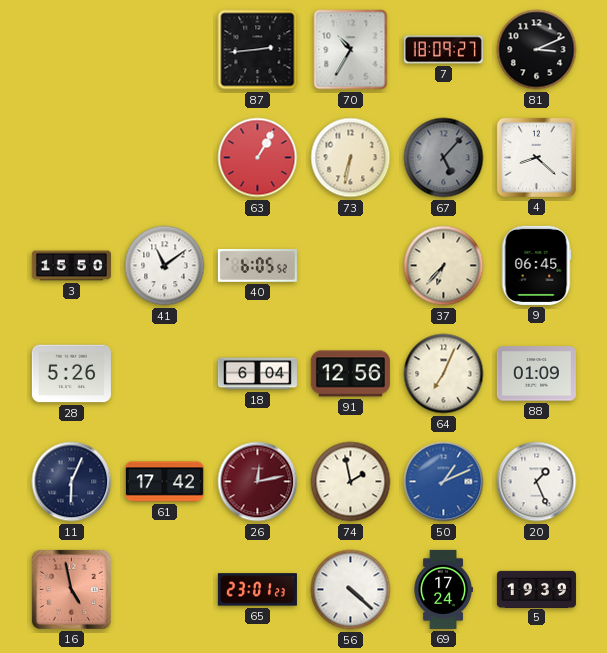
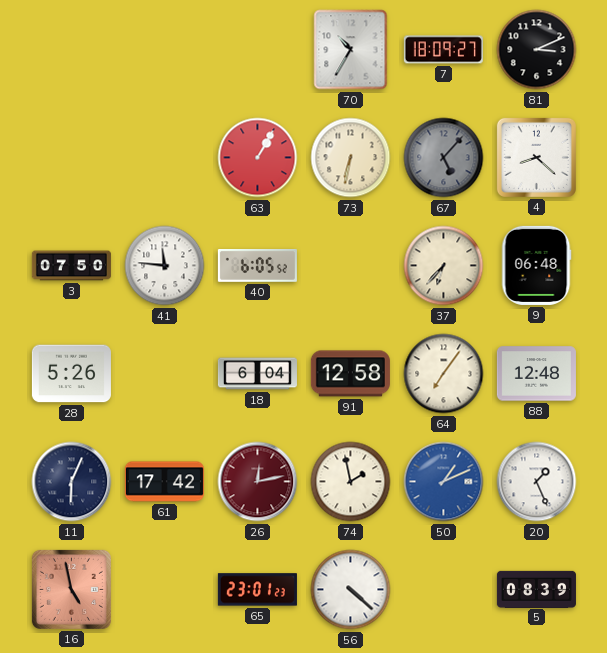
87: 2:44 -> none
3: 15:50 -> 07:50
41: 11:09 -> 11:46
9: 06:45 -> 06:48
91: 12:56 -> 12:58
64: 7:04 -> 7:06
88: 01:09 -> 12:48
69: 17:24 -> none
5: 19:39 -> 08:39
